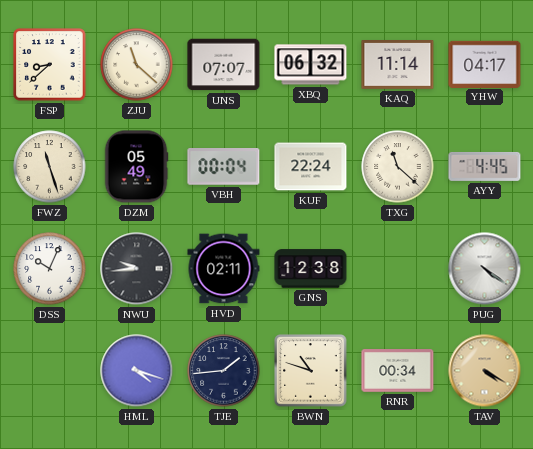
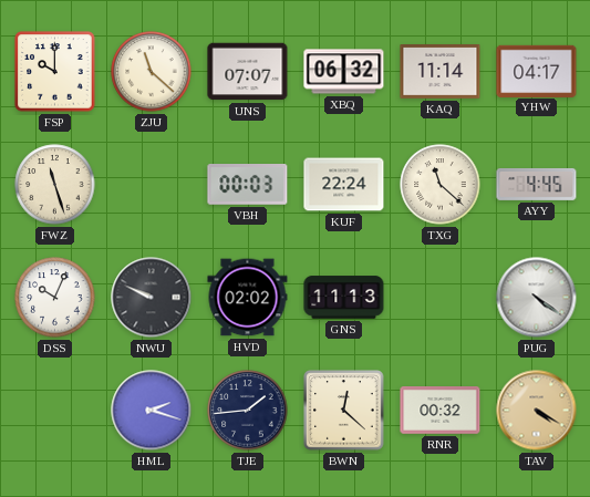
FSP: 8:38 -> 10:00
DZM: 05:49 -> none
VBH: 00:04 -> 00:03
NWU: 9:44 -> 9:49
HVD: 02:11 -> 02:02
GNS: 12:38 -> 11:13
HML: 4:18 -> 2:18
BWN: 10:48 -> 12:22
RNR: 00:34 -> 00:32
